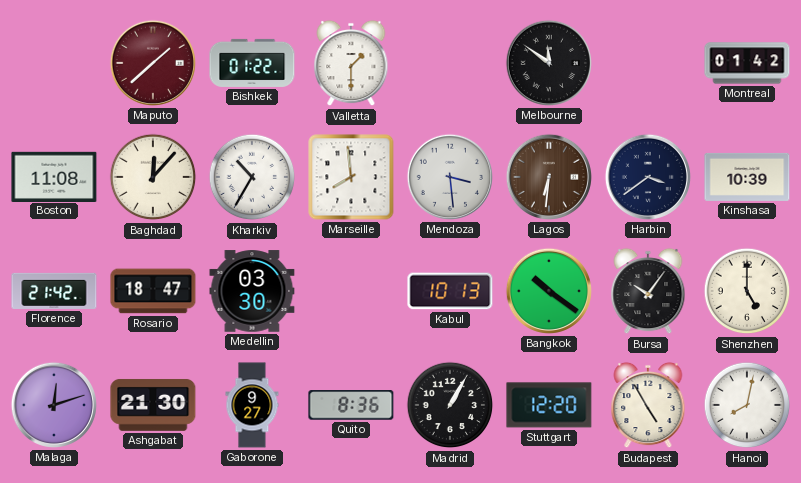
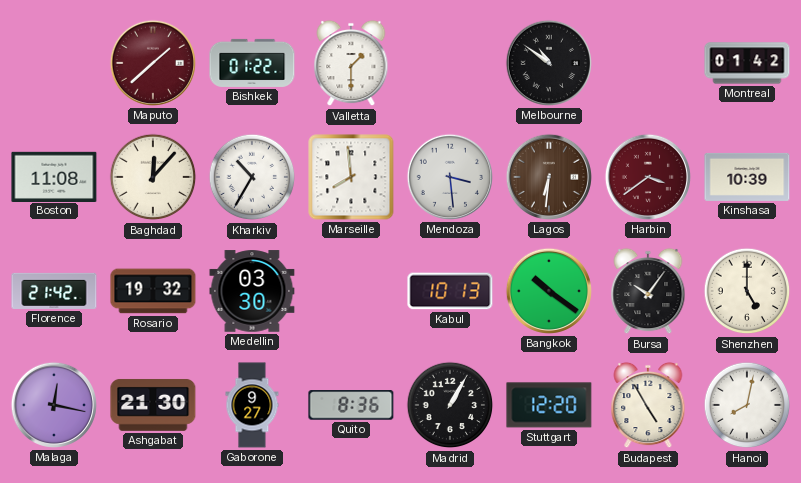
Melbourne: 11:51 -> 10:51
Harbin dial: navy -> burgundy
Rosario: 18:47 -> 19:32
Malaga: 12:12 -> 12:17
